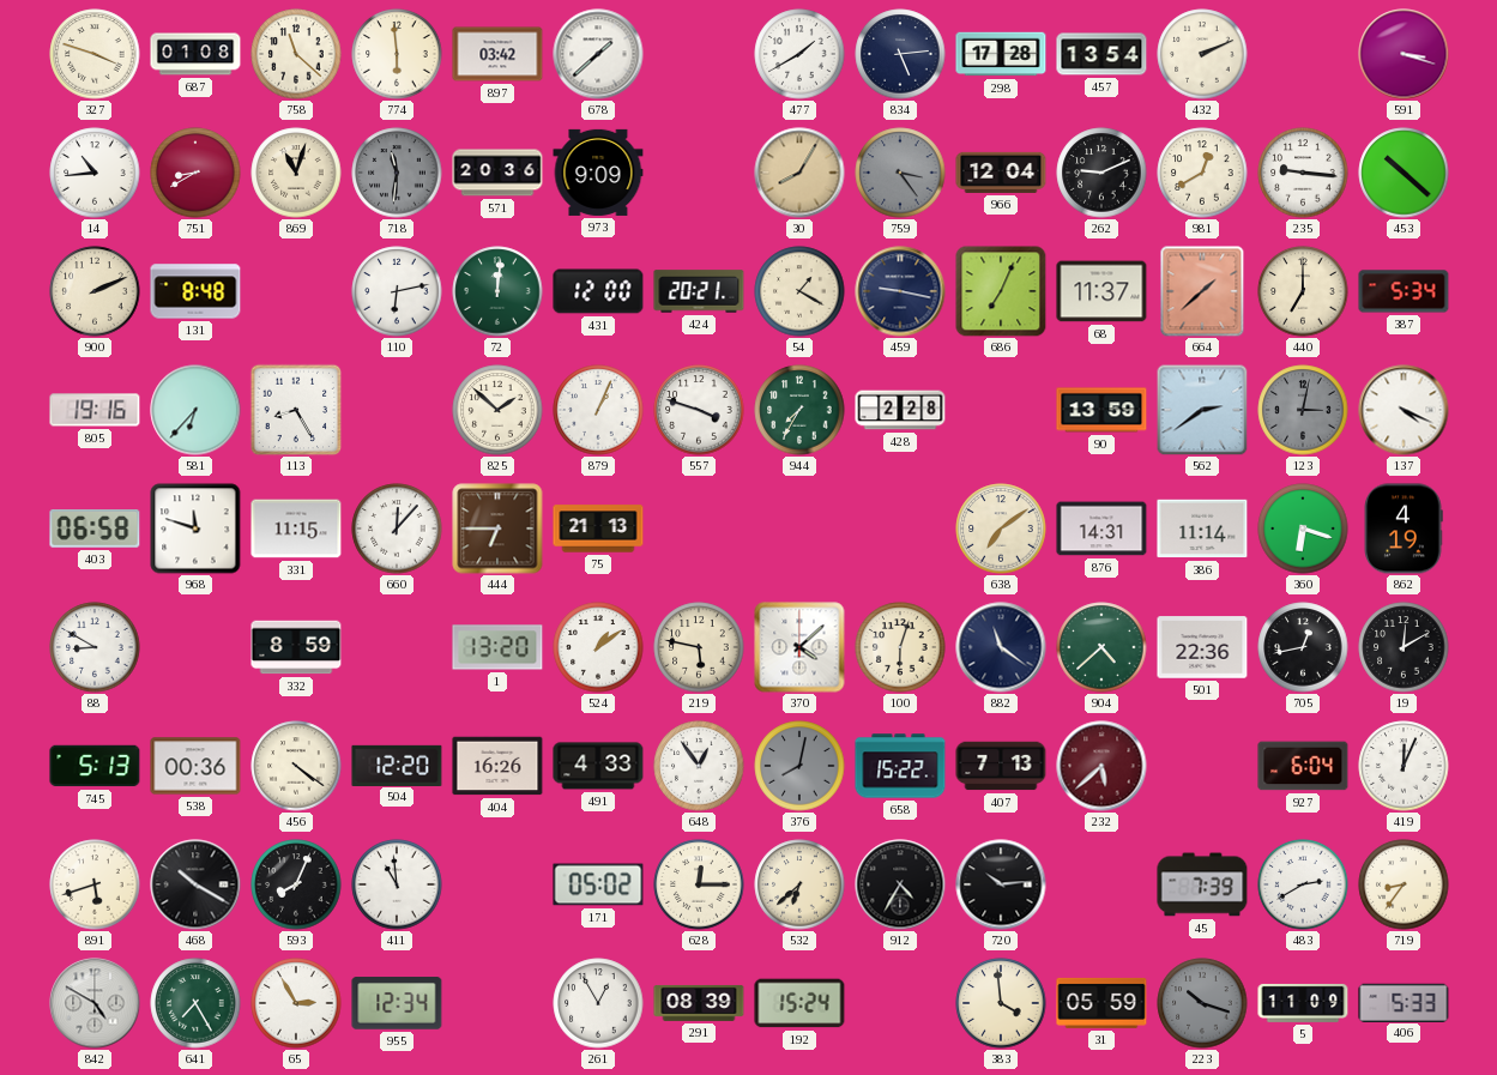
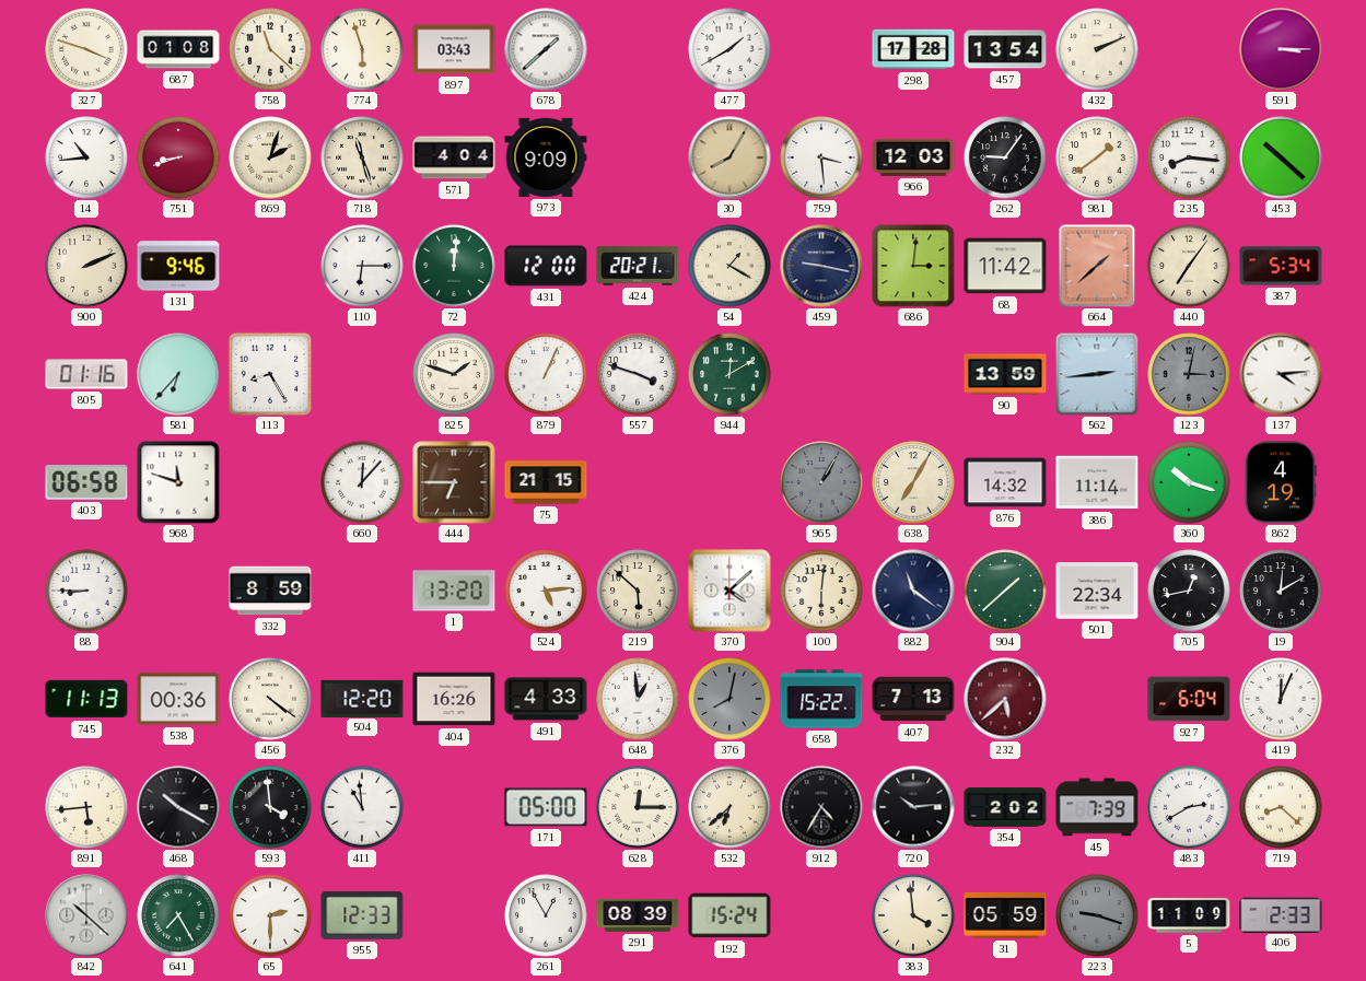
774: 5:59 -> 5:57
897: 03:42 -> 03:43
834: 5:14 -> none
591: 3:18 -> 3:15
751: 8:40 -> 8:42
869: 11:03 -> 2:03
718: 11:31 -> 11:27
718 dial: grey -> cream
571: 20:36 -> 4:04
759: 3:24 -> 3:29
759 dial: grey -> white
966: 12:04 -> 12:03
262: 9:11 -> 9:06
981: 12:40 -> 1:39
235: 9:16 -> 8:16
131: 8:48 -> 9:46
110: 6:13 -> 6:15
686: 7:04 -> 3:01
68: 11:37 -> 11:42
440: 7:00 -> 7:06
805: 19:16 -> 01:16
825: 1:52 -> 1:48
944: 7:35 -> 12:10
428: 2:28 -> none
562: 2:39 -> 2:44
137: 4:19 -> 4:14
331: 11:15 -> none
75: 21:13 -> 21:15
965: none -> 1:05
638: 7:09 -> 7:05
876: 14:31 -> 14:32
360: 6:18 -> 10:18
88: 8:50 -> 8:45
524: 1:09 -> 5:14
219: 5:47 -> 5:52
100: 6:03 -> 6:01
904: 4:38 -> 1:38
501: 22:36 -> 22:34
745: 5:13 -> 11:13
648: 12:54 -> 12:59
891: 5:42 -> 5:44
593: 8:04 -> 3:59
171: 05:02 -> 05:00
354: none -> 2:02
719: 8:36 -> 8:22
842: 4:50 -> 10:22
65: 2:55 -> 2:30
955: 12:34 -> 12:33
223: 10:18 -> 9:18
406: 5:33 -> 2:33
